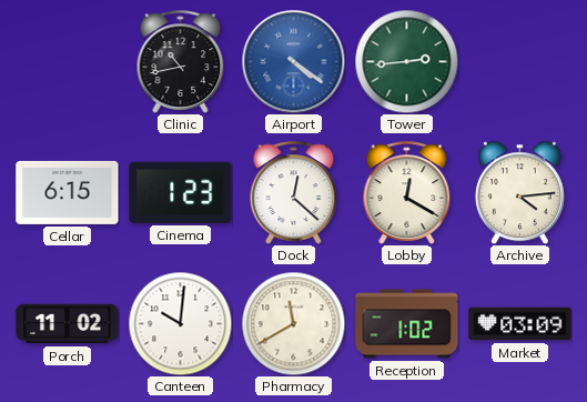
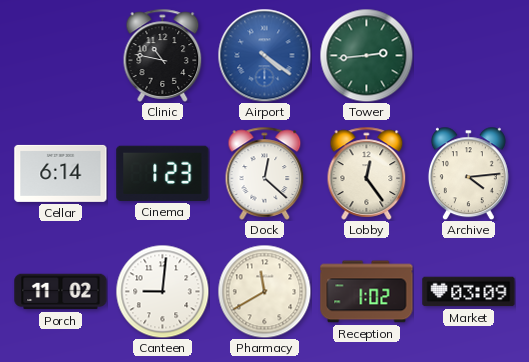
Clinic: 10:43 -> 10:47
Cellar: 6:15 -> 6:14
Lobby: 12:20 -> 12:24
Canteen: 10:01 -> 9:01
